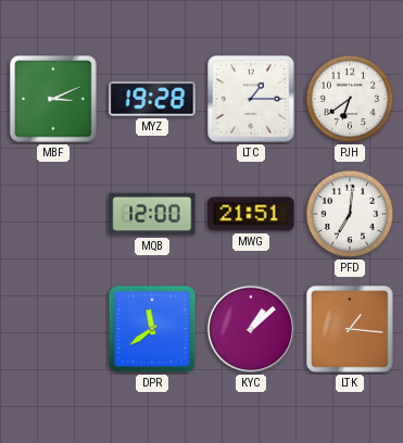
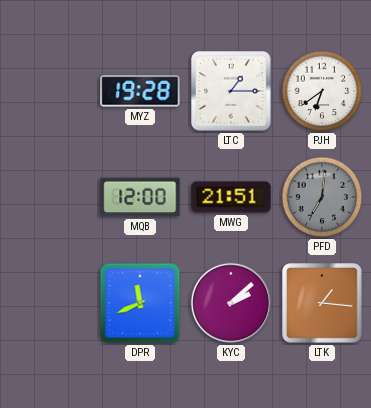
MBF: 3:11 -> none
PFD dial: white -> grey
DPR: 11:39 -> 11:41
KYC: 1:08 -> 2:08
